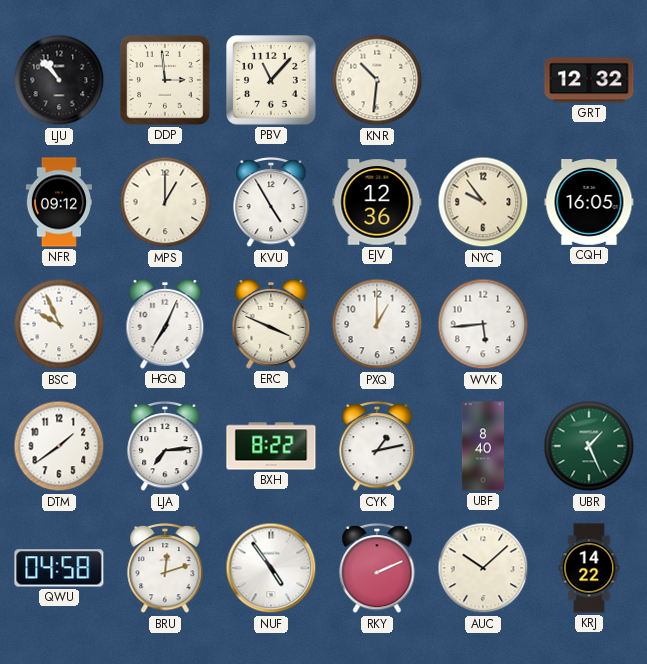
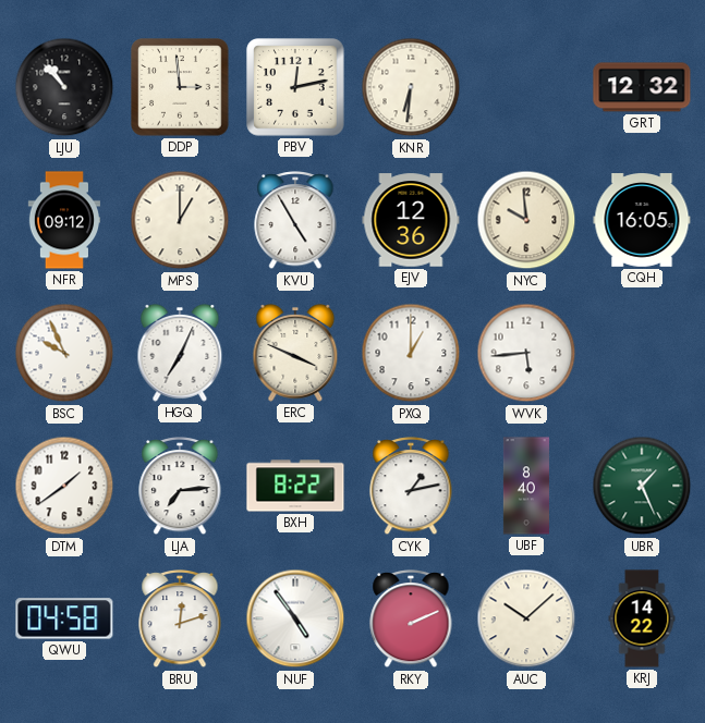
PBV: 11:07 -> 12:13
KNR: 10:31 -> 6:31
NYC: 9:54 -> 9:59
